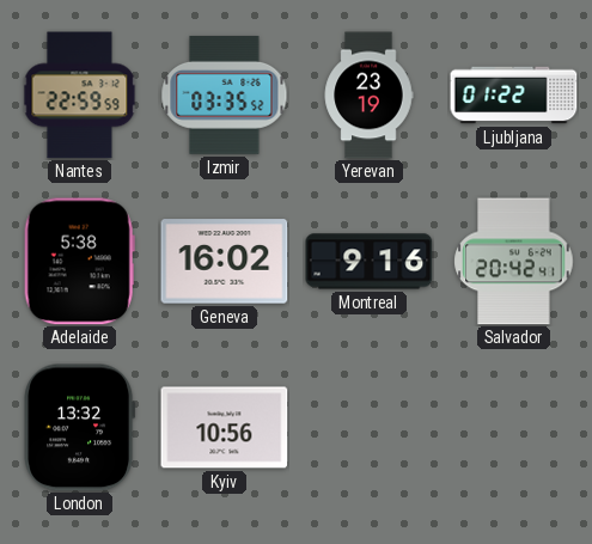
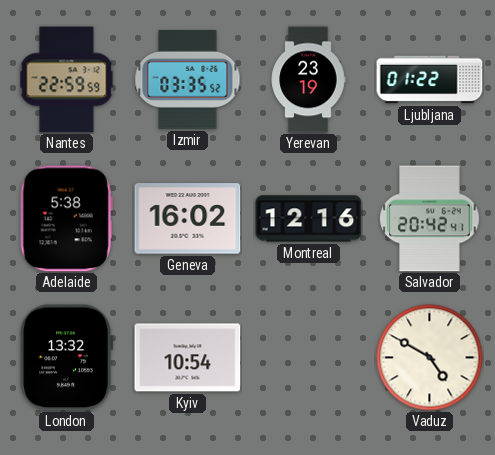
Montreal: 9:16 -> 12:16
Kyiv: 10:56 -> 10:54
Vaduz: none -> 4:50
